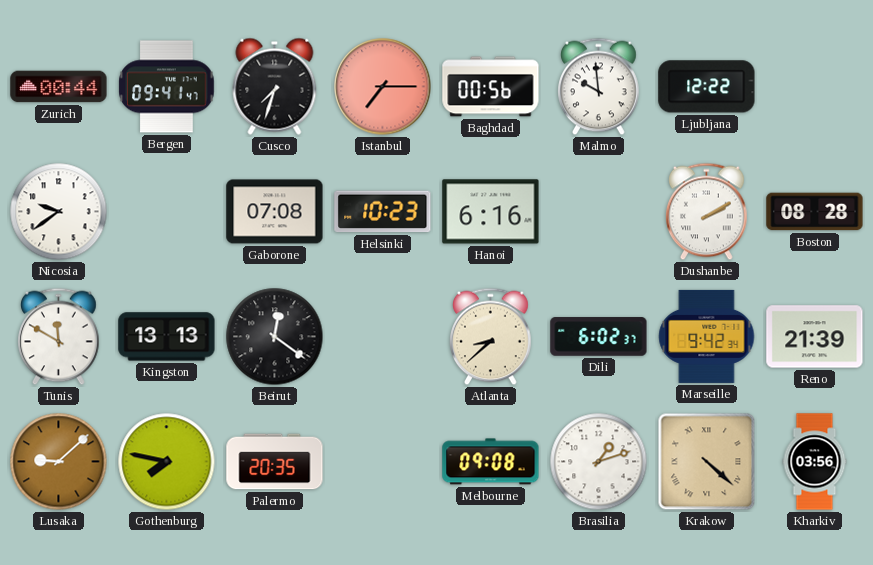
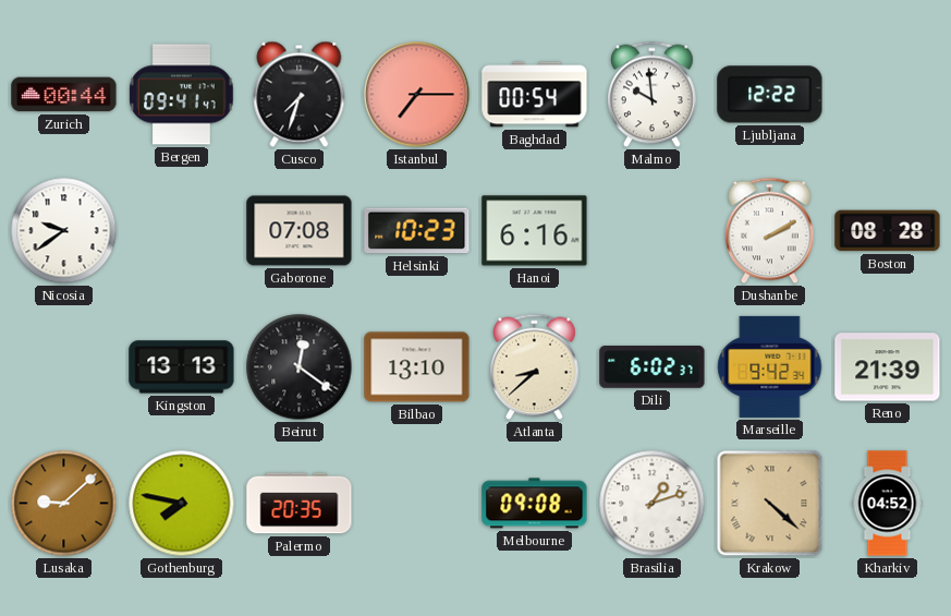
Baghdad: 00:56 -> 00:54
Tunis: 11:50 -> none
Bilbao: none -> 13:10
Kharkiv: 03:56 -> 04:52
